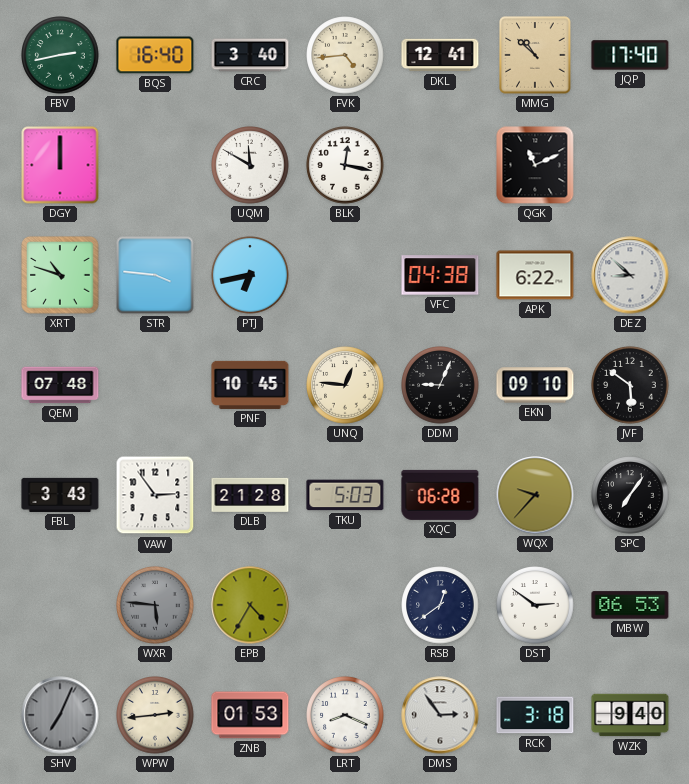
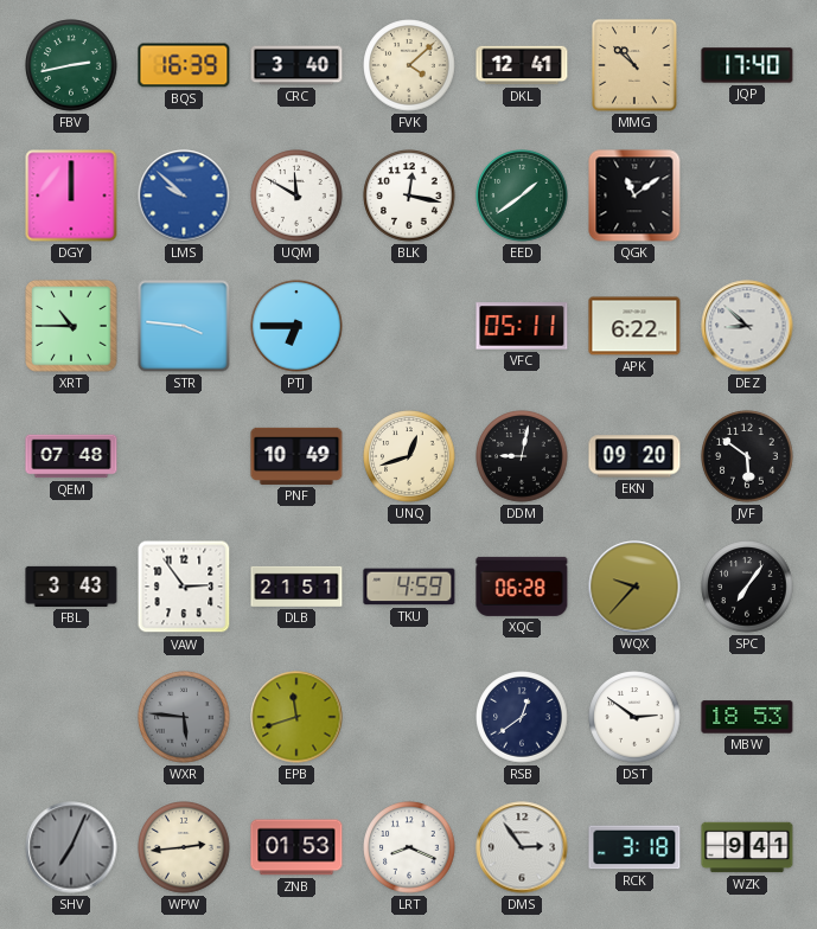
BQS: 16:40 -> 16:39
FVK: 4:44 -> 4:08
LMS: none -> 9:52
EED: none -> 1:39
QGK: 11:11 -> 11:09
XRT: 10:48 -> 10:45
PTJ: 6:43 -> 6:45
VFC: 04:38 -> 05:11
PNF: 10:45 -> 10:49
UNQ: 12:46 -> 12:42
DDM: 9:04 -> 9:02
EKN: 09:10 -> 09:20
DLB: 21:28 -> 21:51
TKU: 5:03 -> 4:59
EPB: 4:35 -> 11:42
MBW: 06:53 -> 18:53
WZK: 9:40 -> 9:41
